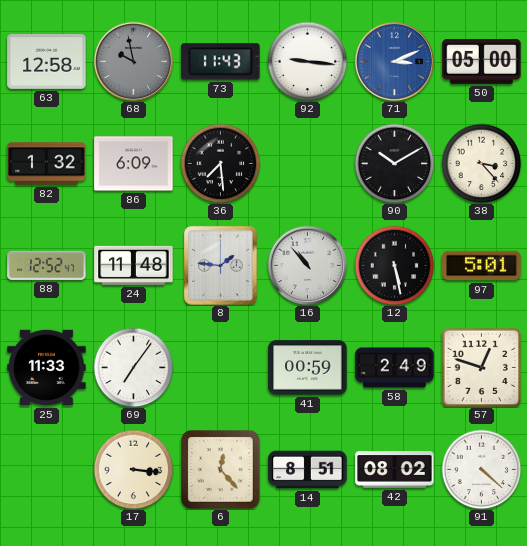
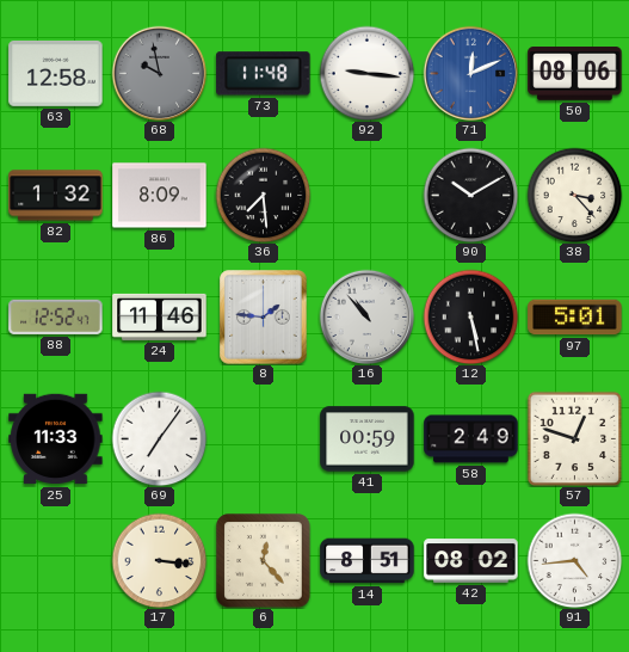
73: 11:43 -> 11:48
71: 3:11 -> 12:11
50: 05:00 -> 08:06
86: 6:09 -> 8:09
24: 11:48 -> 11:46
91: 4:22 -> 4:44
